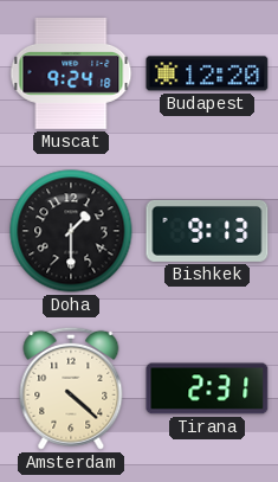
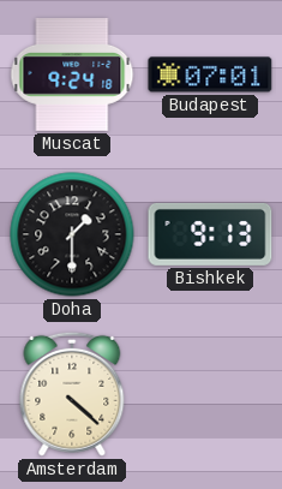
Budapest: 12:20 -> 07:01
Tirana: 2:31 -> none
